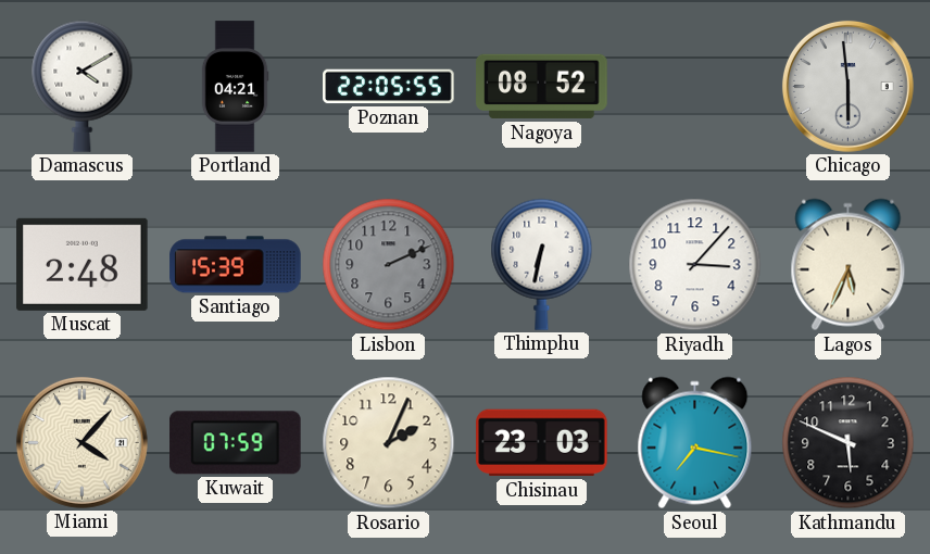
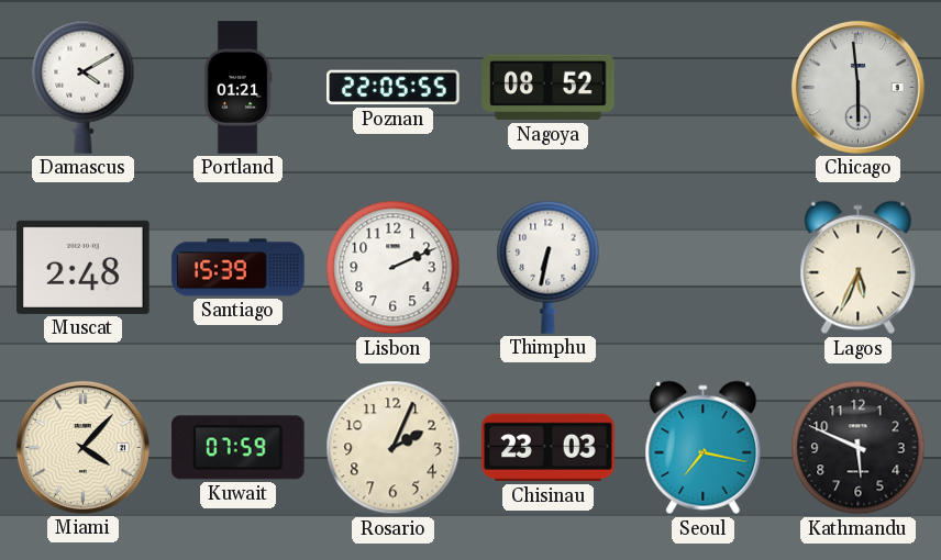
Portland: 04:21 -> 01:21
Lisbon dial: grey -> white
Riyadh: 3:07 -> none
